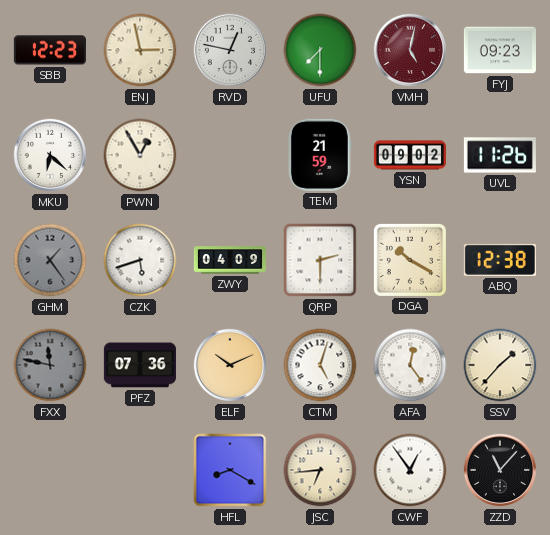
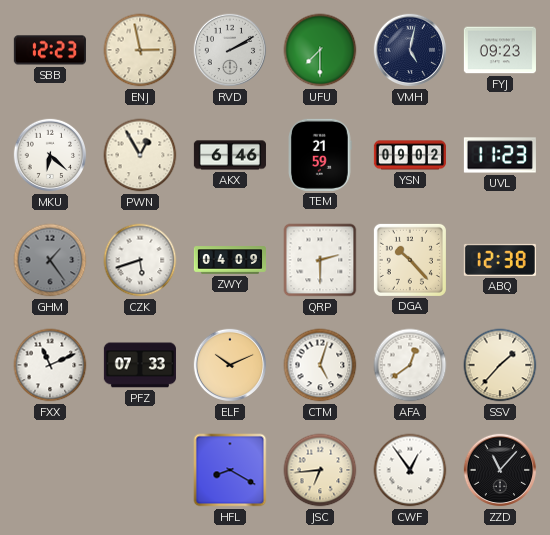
RVD: 12:47 -> 2:10
VMH dial: burgundy -> navy
AKX: none -> 6:46
UVL: 11:26 -> 11:23
DGA: 10:20 -> 10:23
FXX: 11:47 -> 11:11
FXX dial: grey -> white
PFZ: 07:36 -> 07:33
AFA: 12:24 -> 12:39
